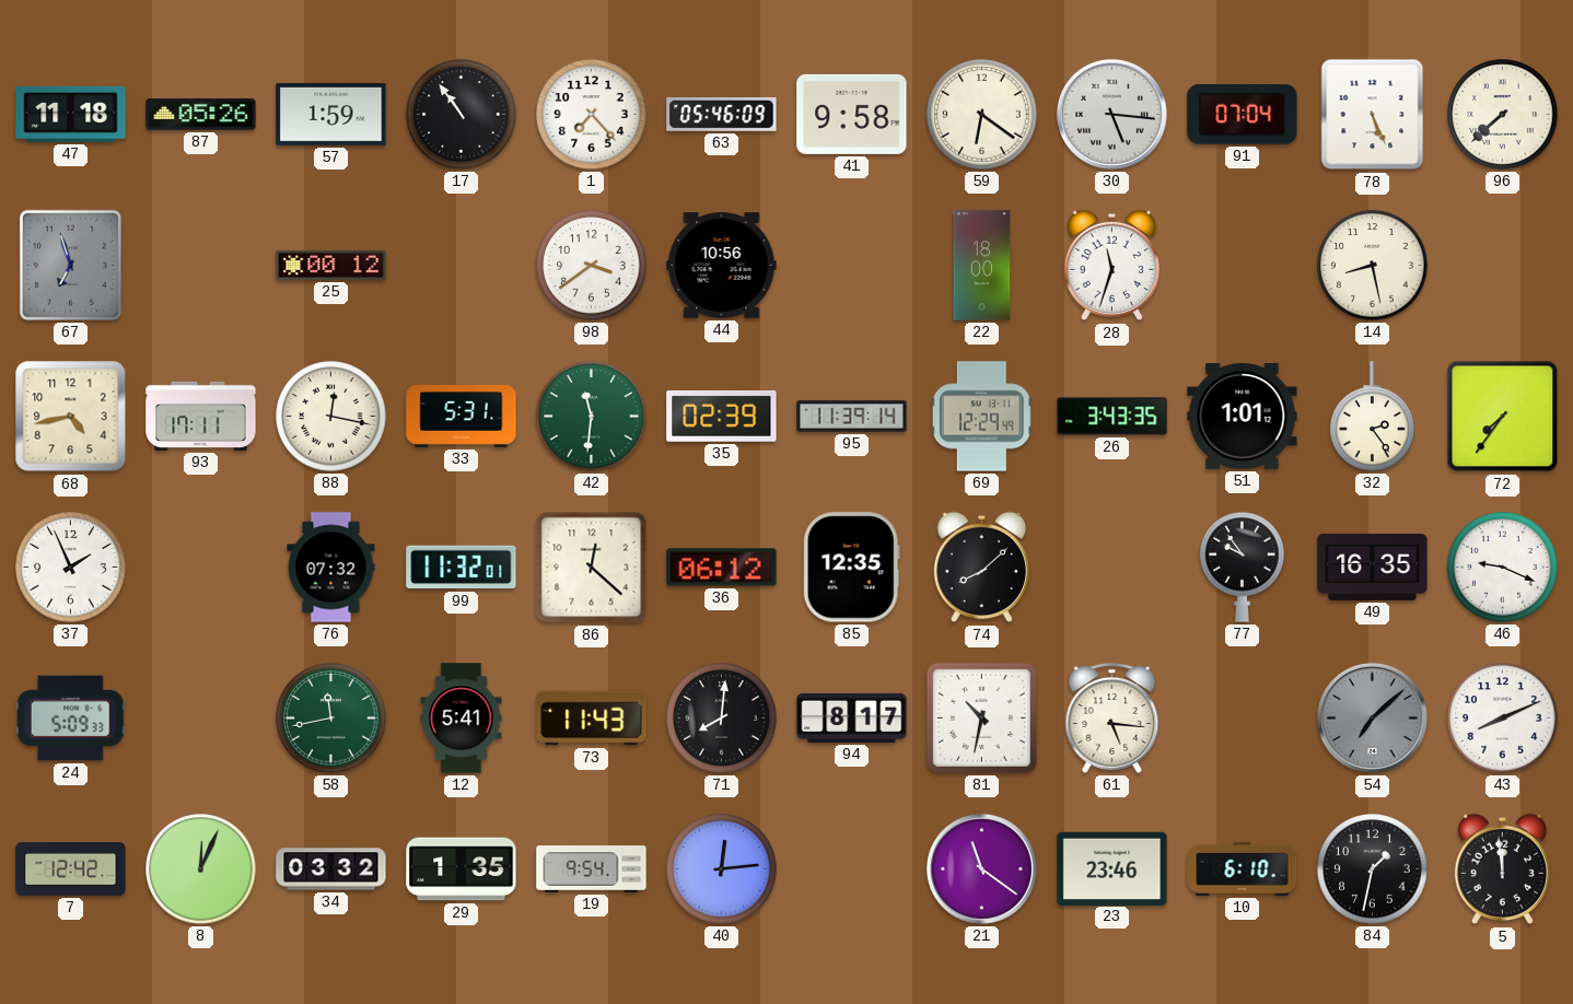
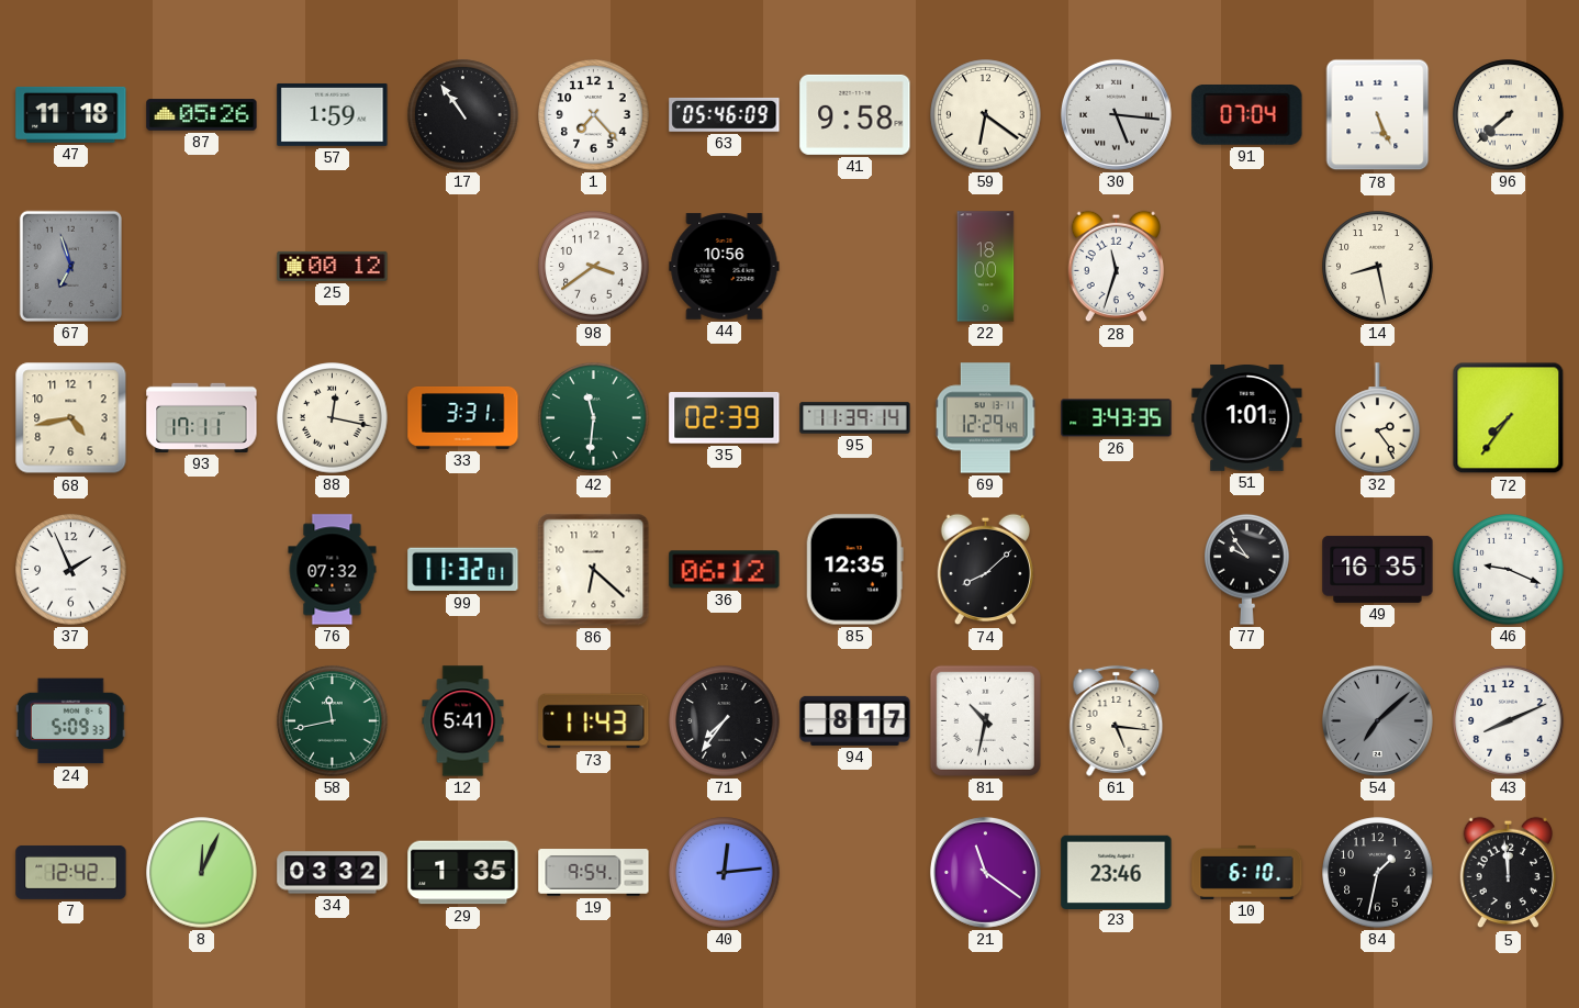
33: 5:31 -> 3:31
86: 12:22 -> 6:22
71: 8:01 -> 7:36
